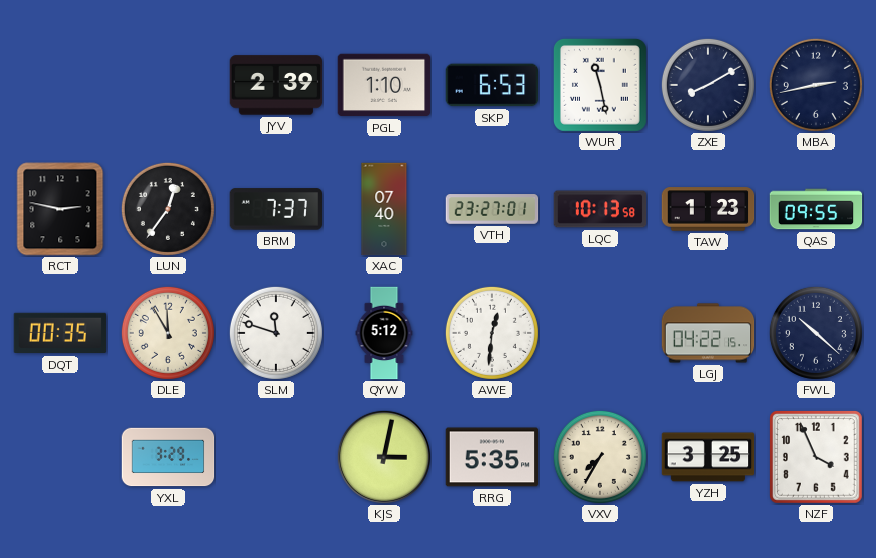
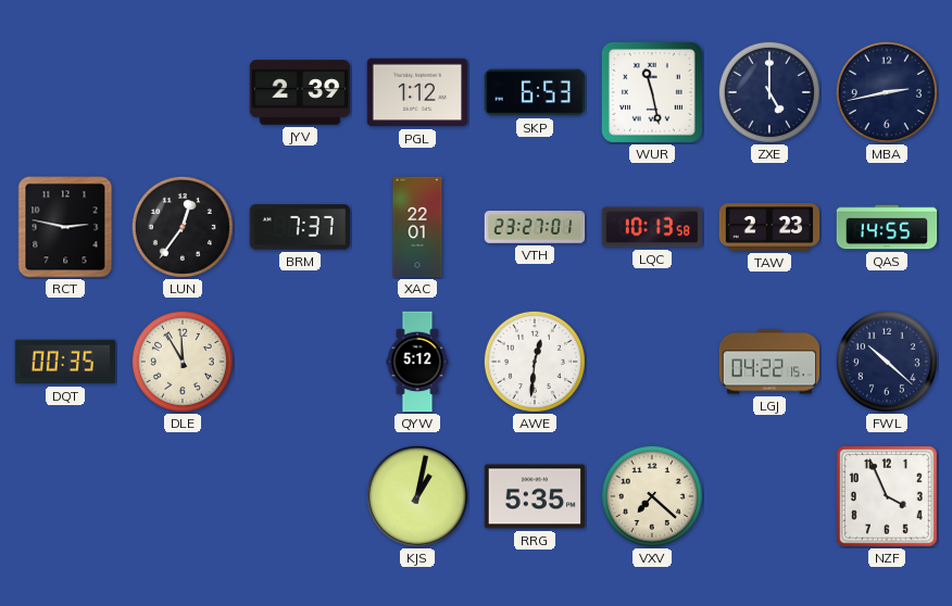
PGL: 1:10 -> 1:12
ZXE: 8:10 -> 5:00
XAC: 07:40 -> 22:01
TAW: 1:23 -> 2:23
QAS: 09:55 -> 14:55
SLM: 11:48 -> none
YXL: 3:29 -> none
KJS: 3:02 -> 1:02
VXV: 7:35 -> 7:22
YZH: 3:25 -> none
